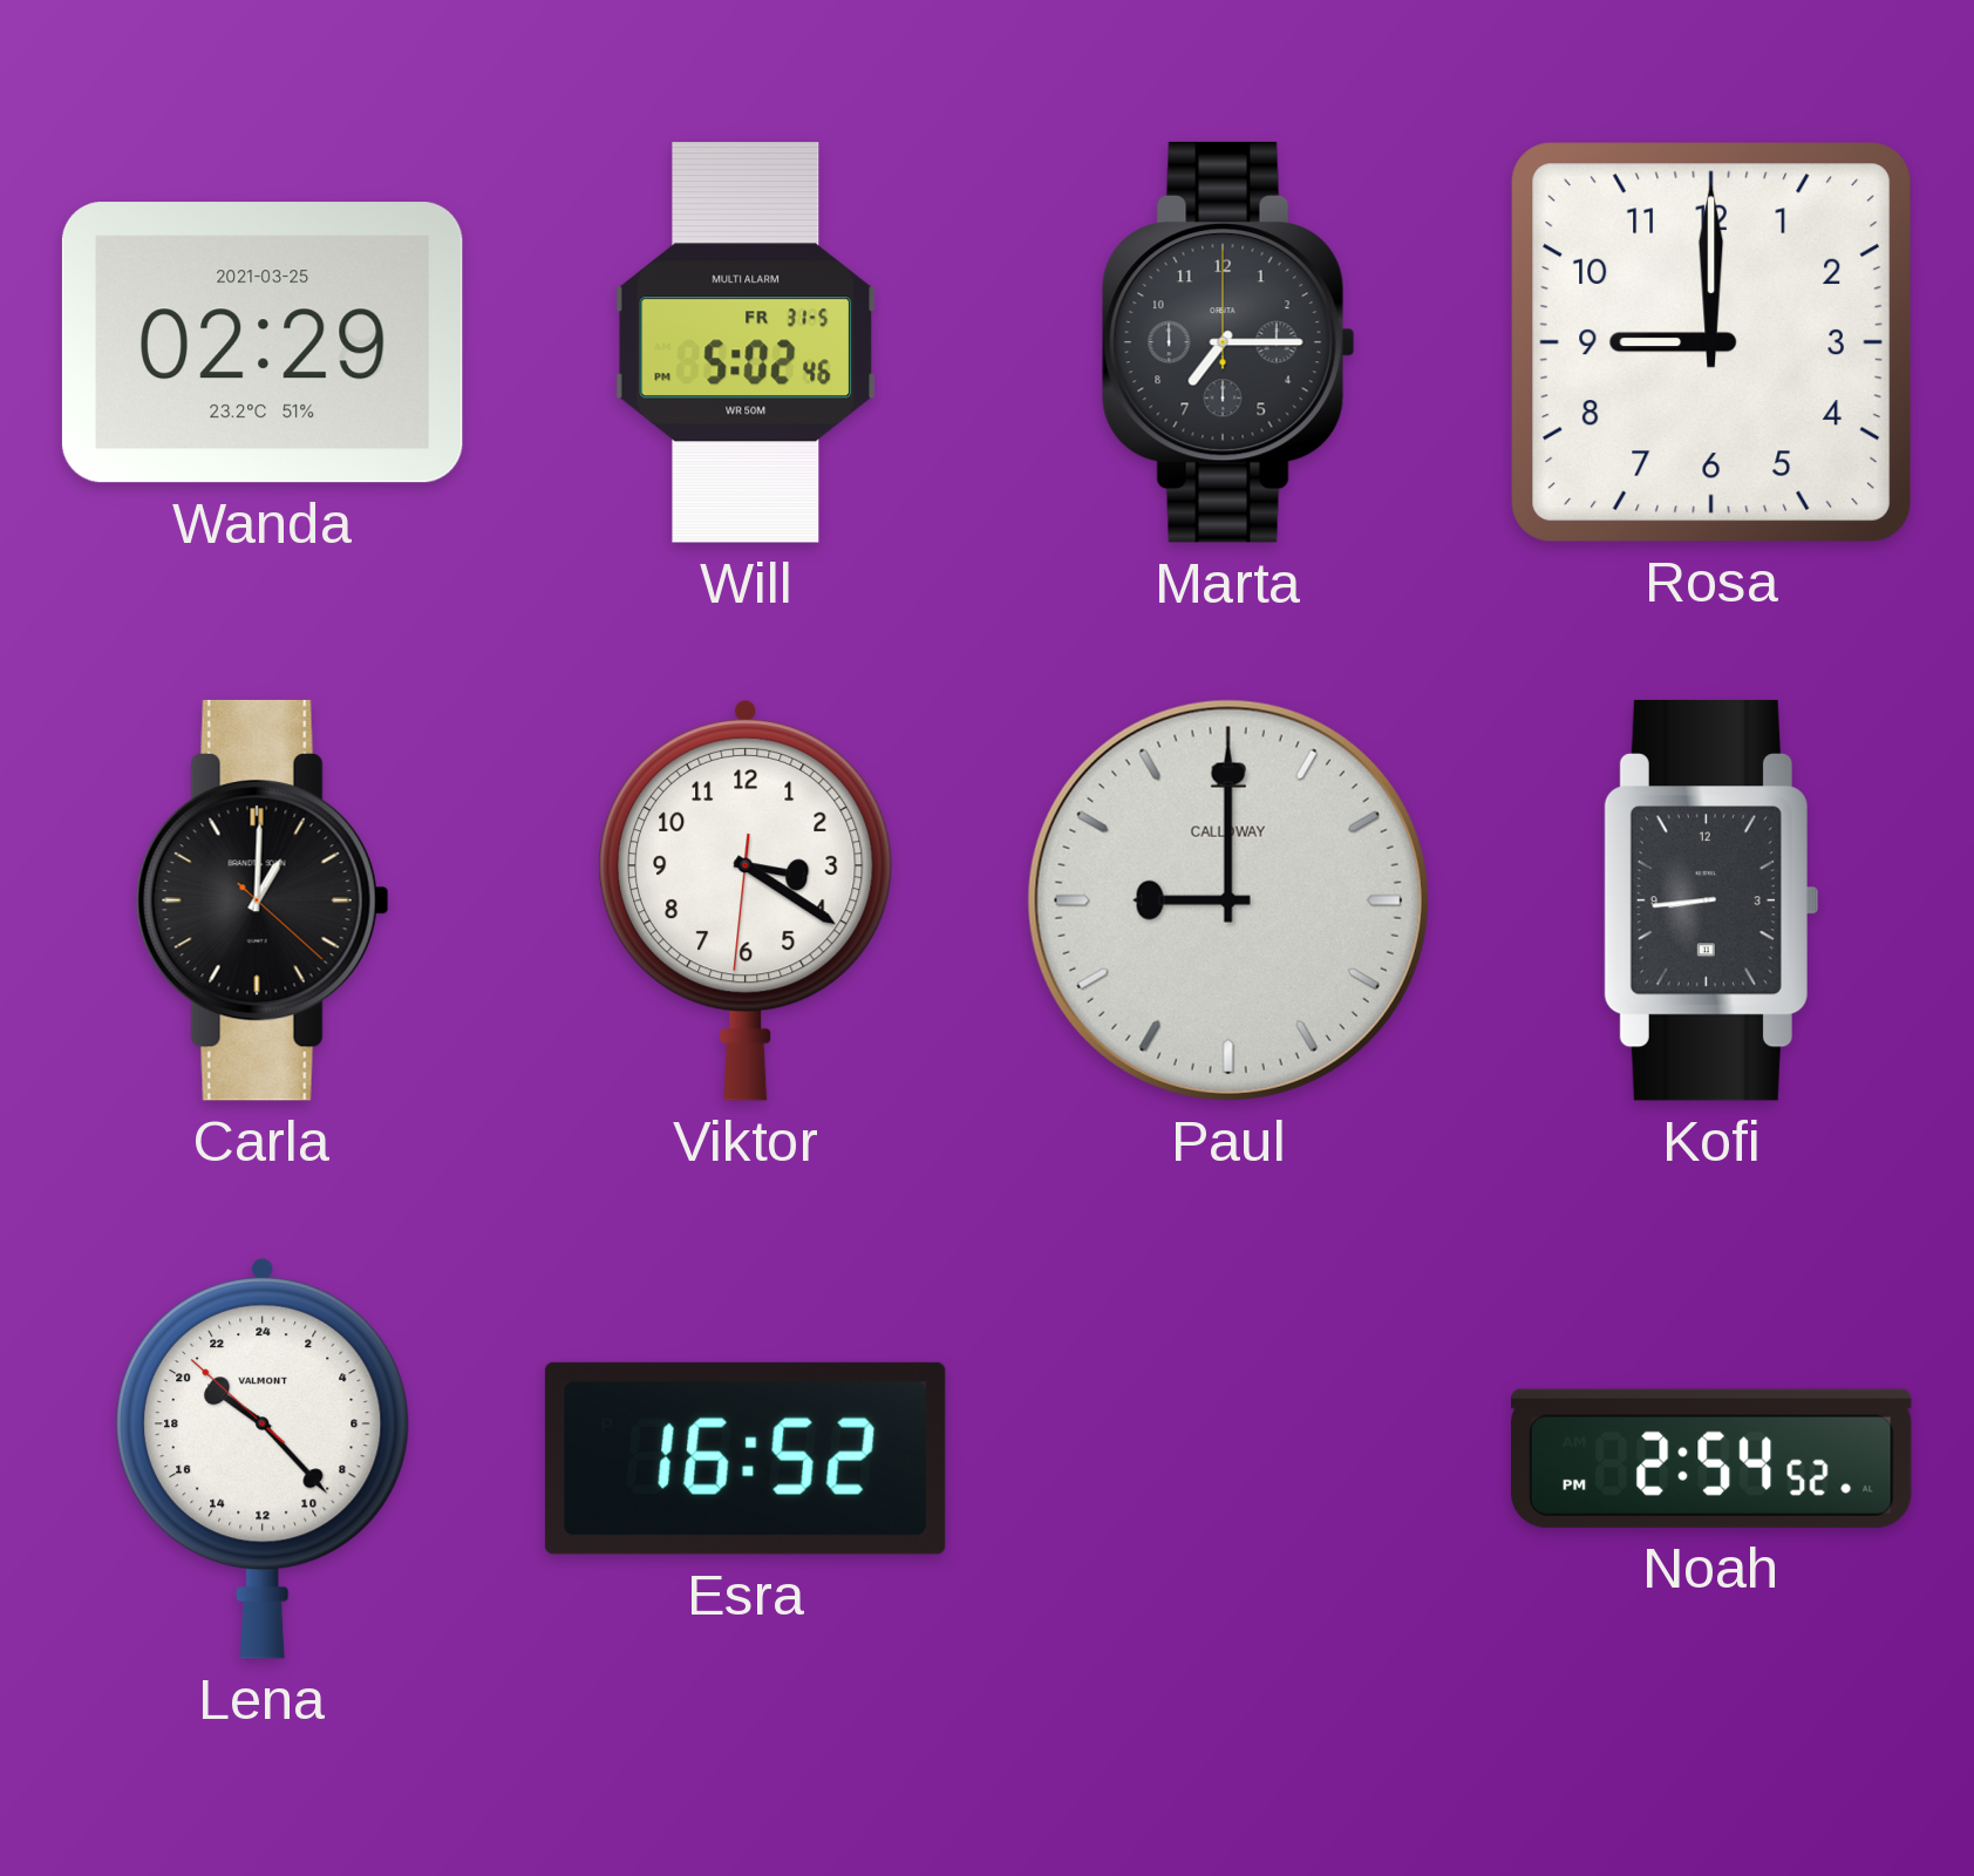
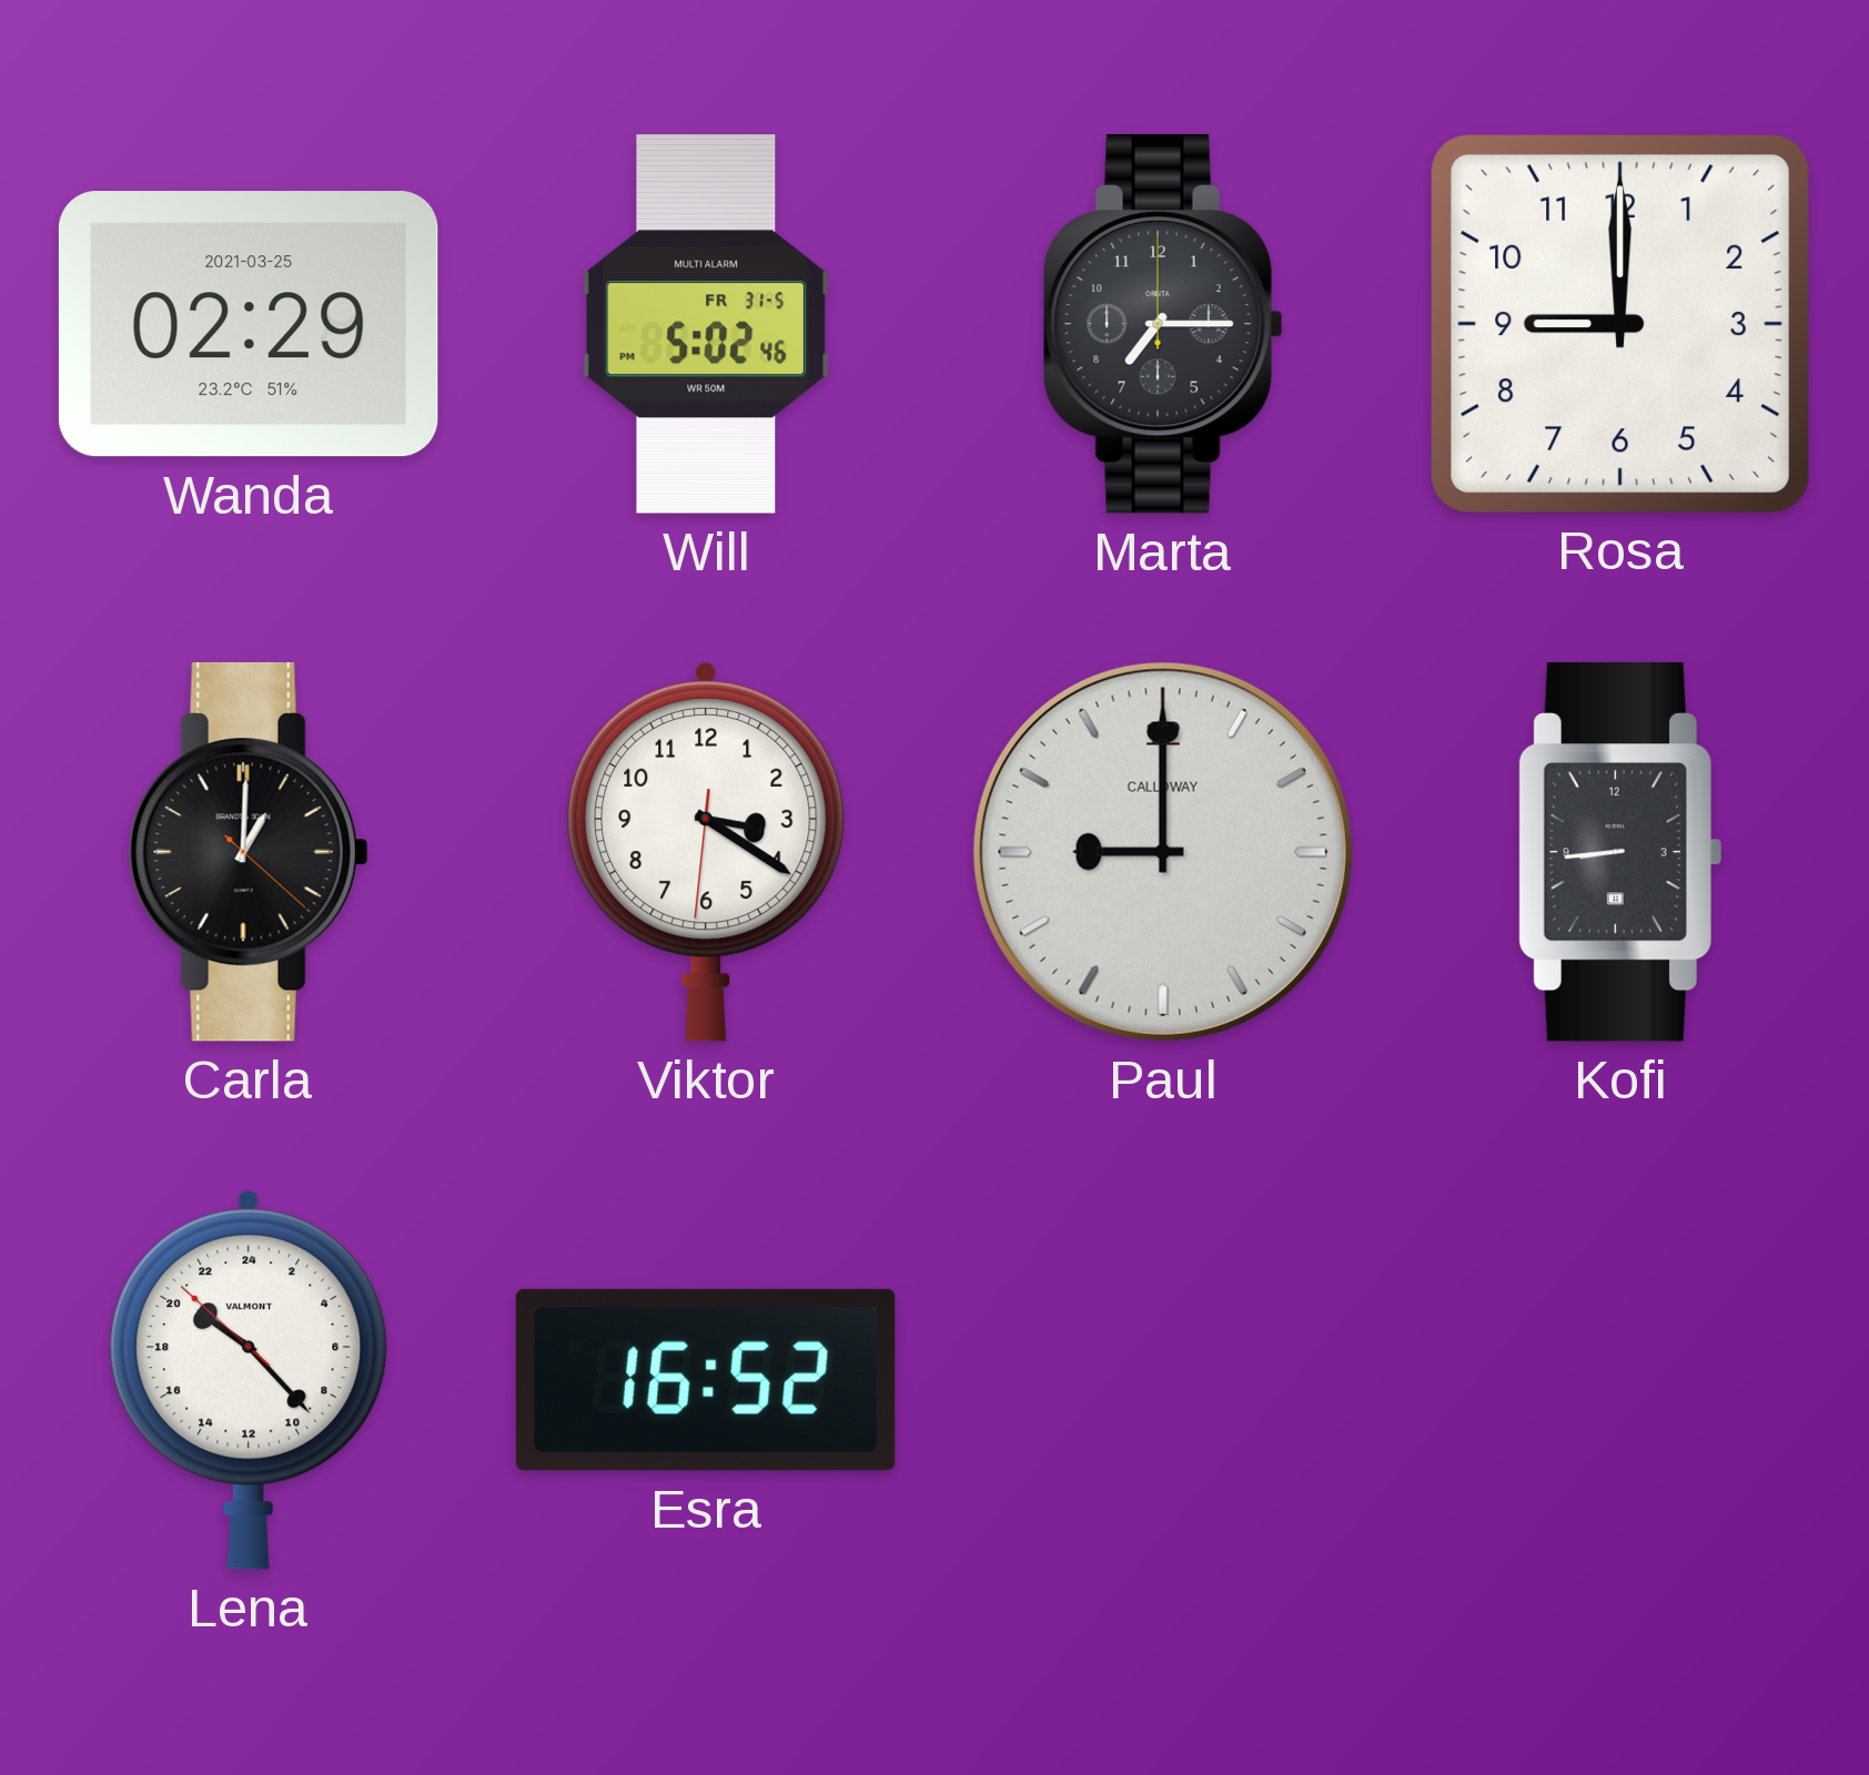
Noah: 2:54 -> none
